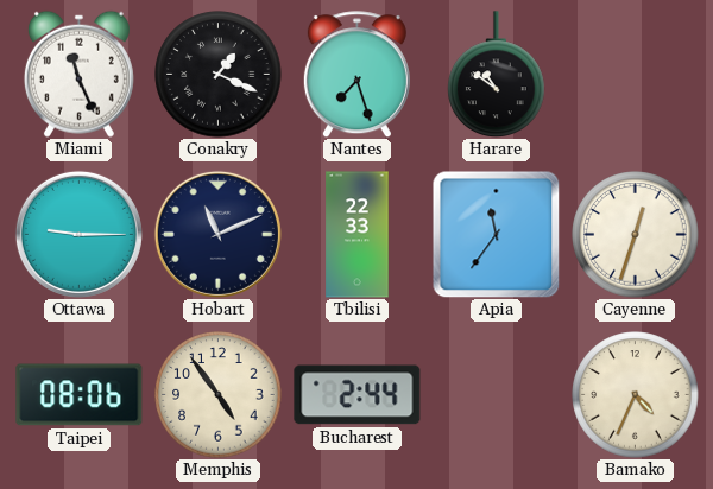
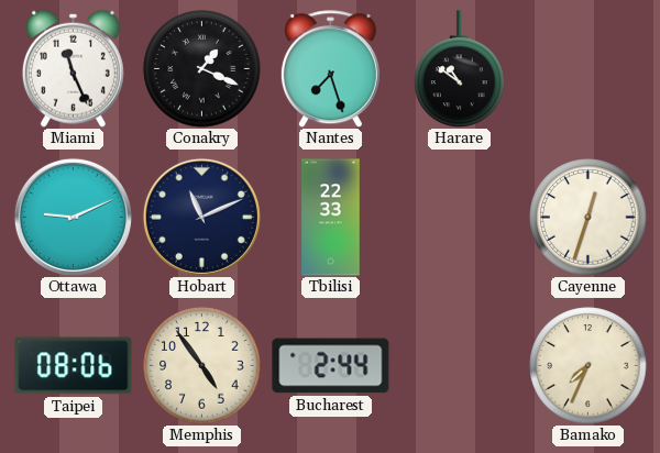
Ottawa: 9:15 -> 9:11
Apia: 11:36 -> none
Bamako: 4:34 -> 7:34
